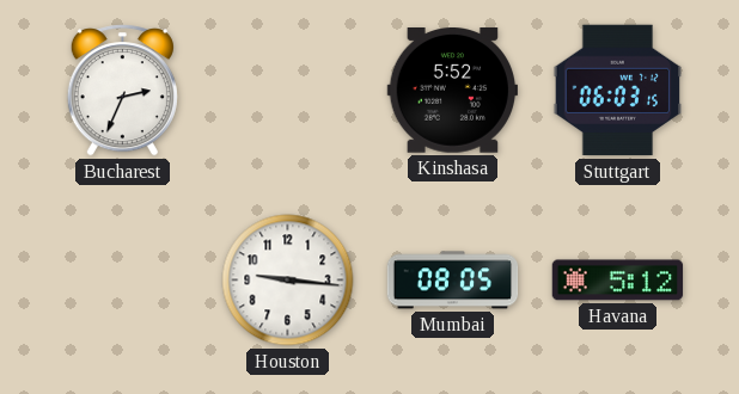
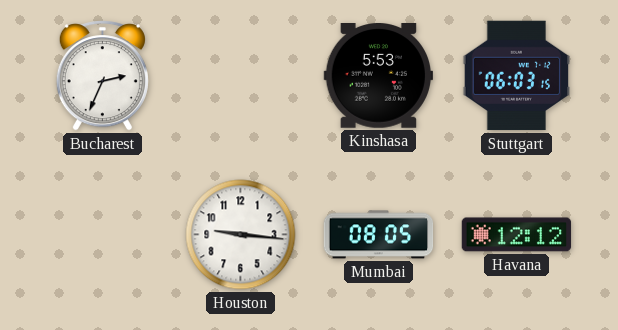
Kinshasa: 5:52 -> 5:53
Havana: 5:12 -> 12:12
